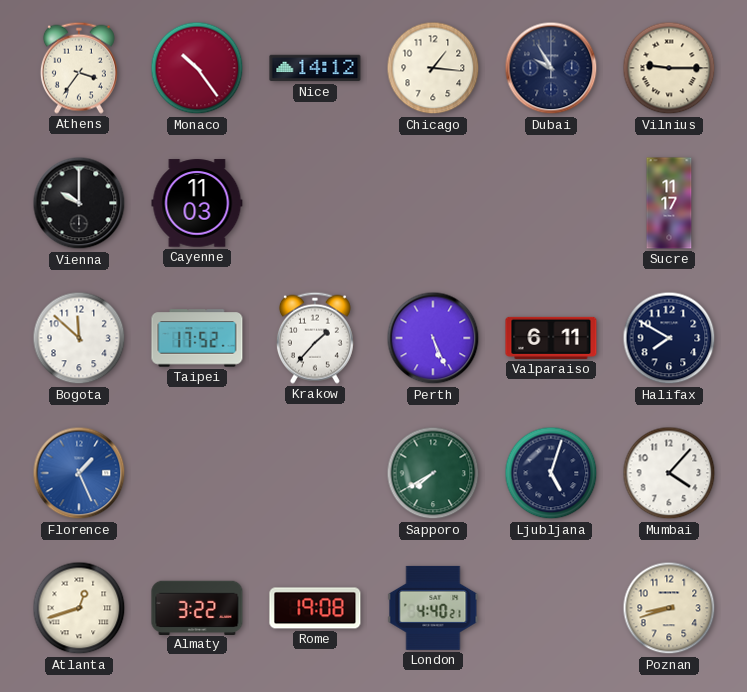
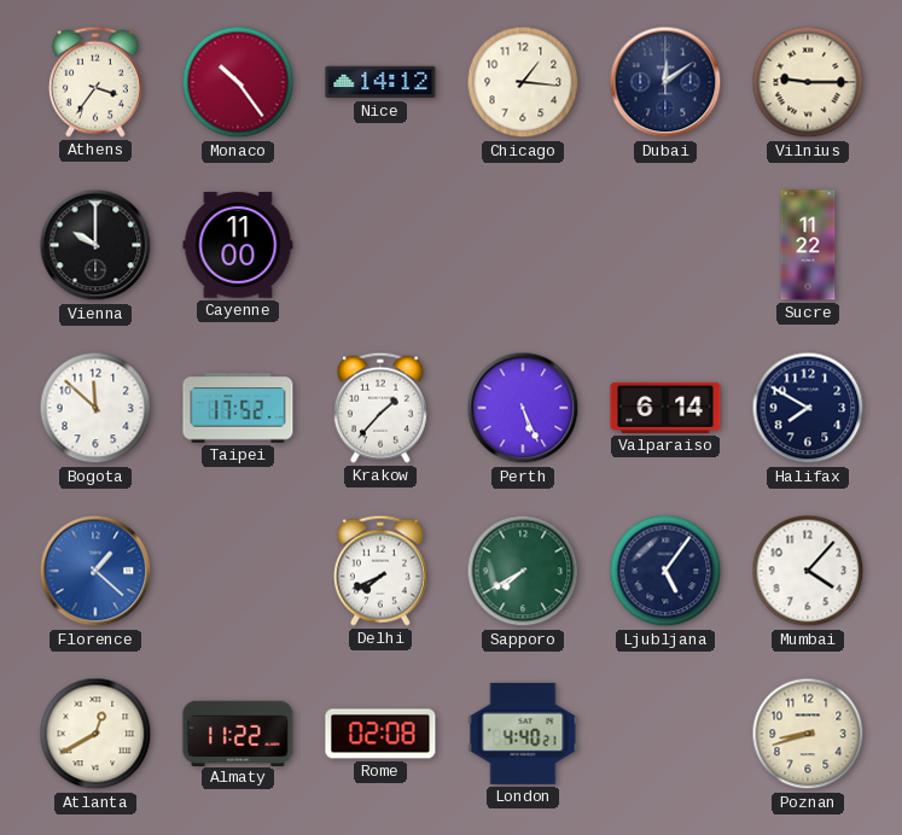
Dubai: 9:55 -> 12:09
Cayenne: 11:03 -> 11:00
Sucre: 11:17 -> 11:22
Valparaiso: 6:11 -> 6:14
Florence: 1:26 -> 1:22
Delhi: none -> 7:41
Ljubljana: 5:03 -> 5:06
Atlanta: 12:42 -> 12:40
Almaty: 3:22 -> 11:22
Rome: 19:08 -> 02:08
